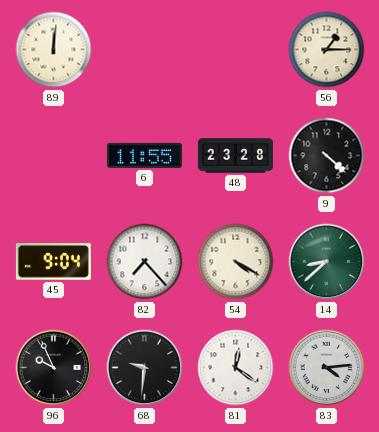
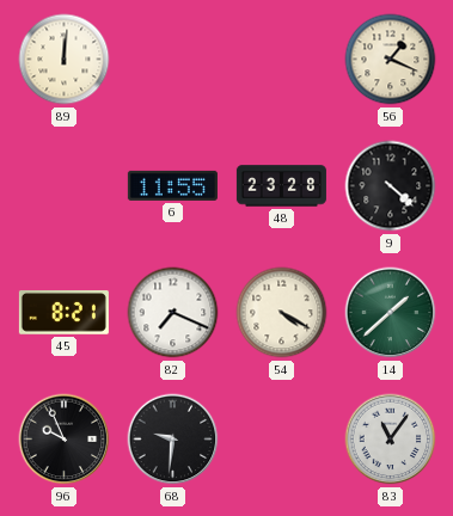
56: 1:15 -> 1:19
45: 9:04 -> 8:21
82: 7:23 -> 7:19
14: 8:38 -> 1:38
81: 12:21 -> none
83: 4:14 -> 11:06
